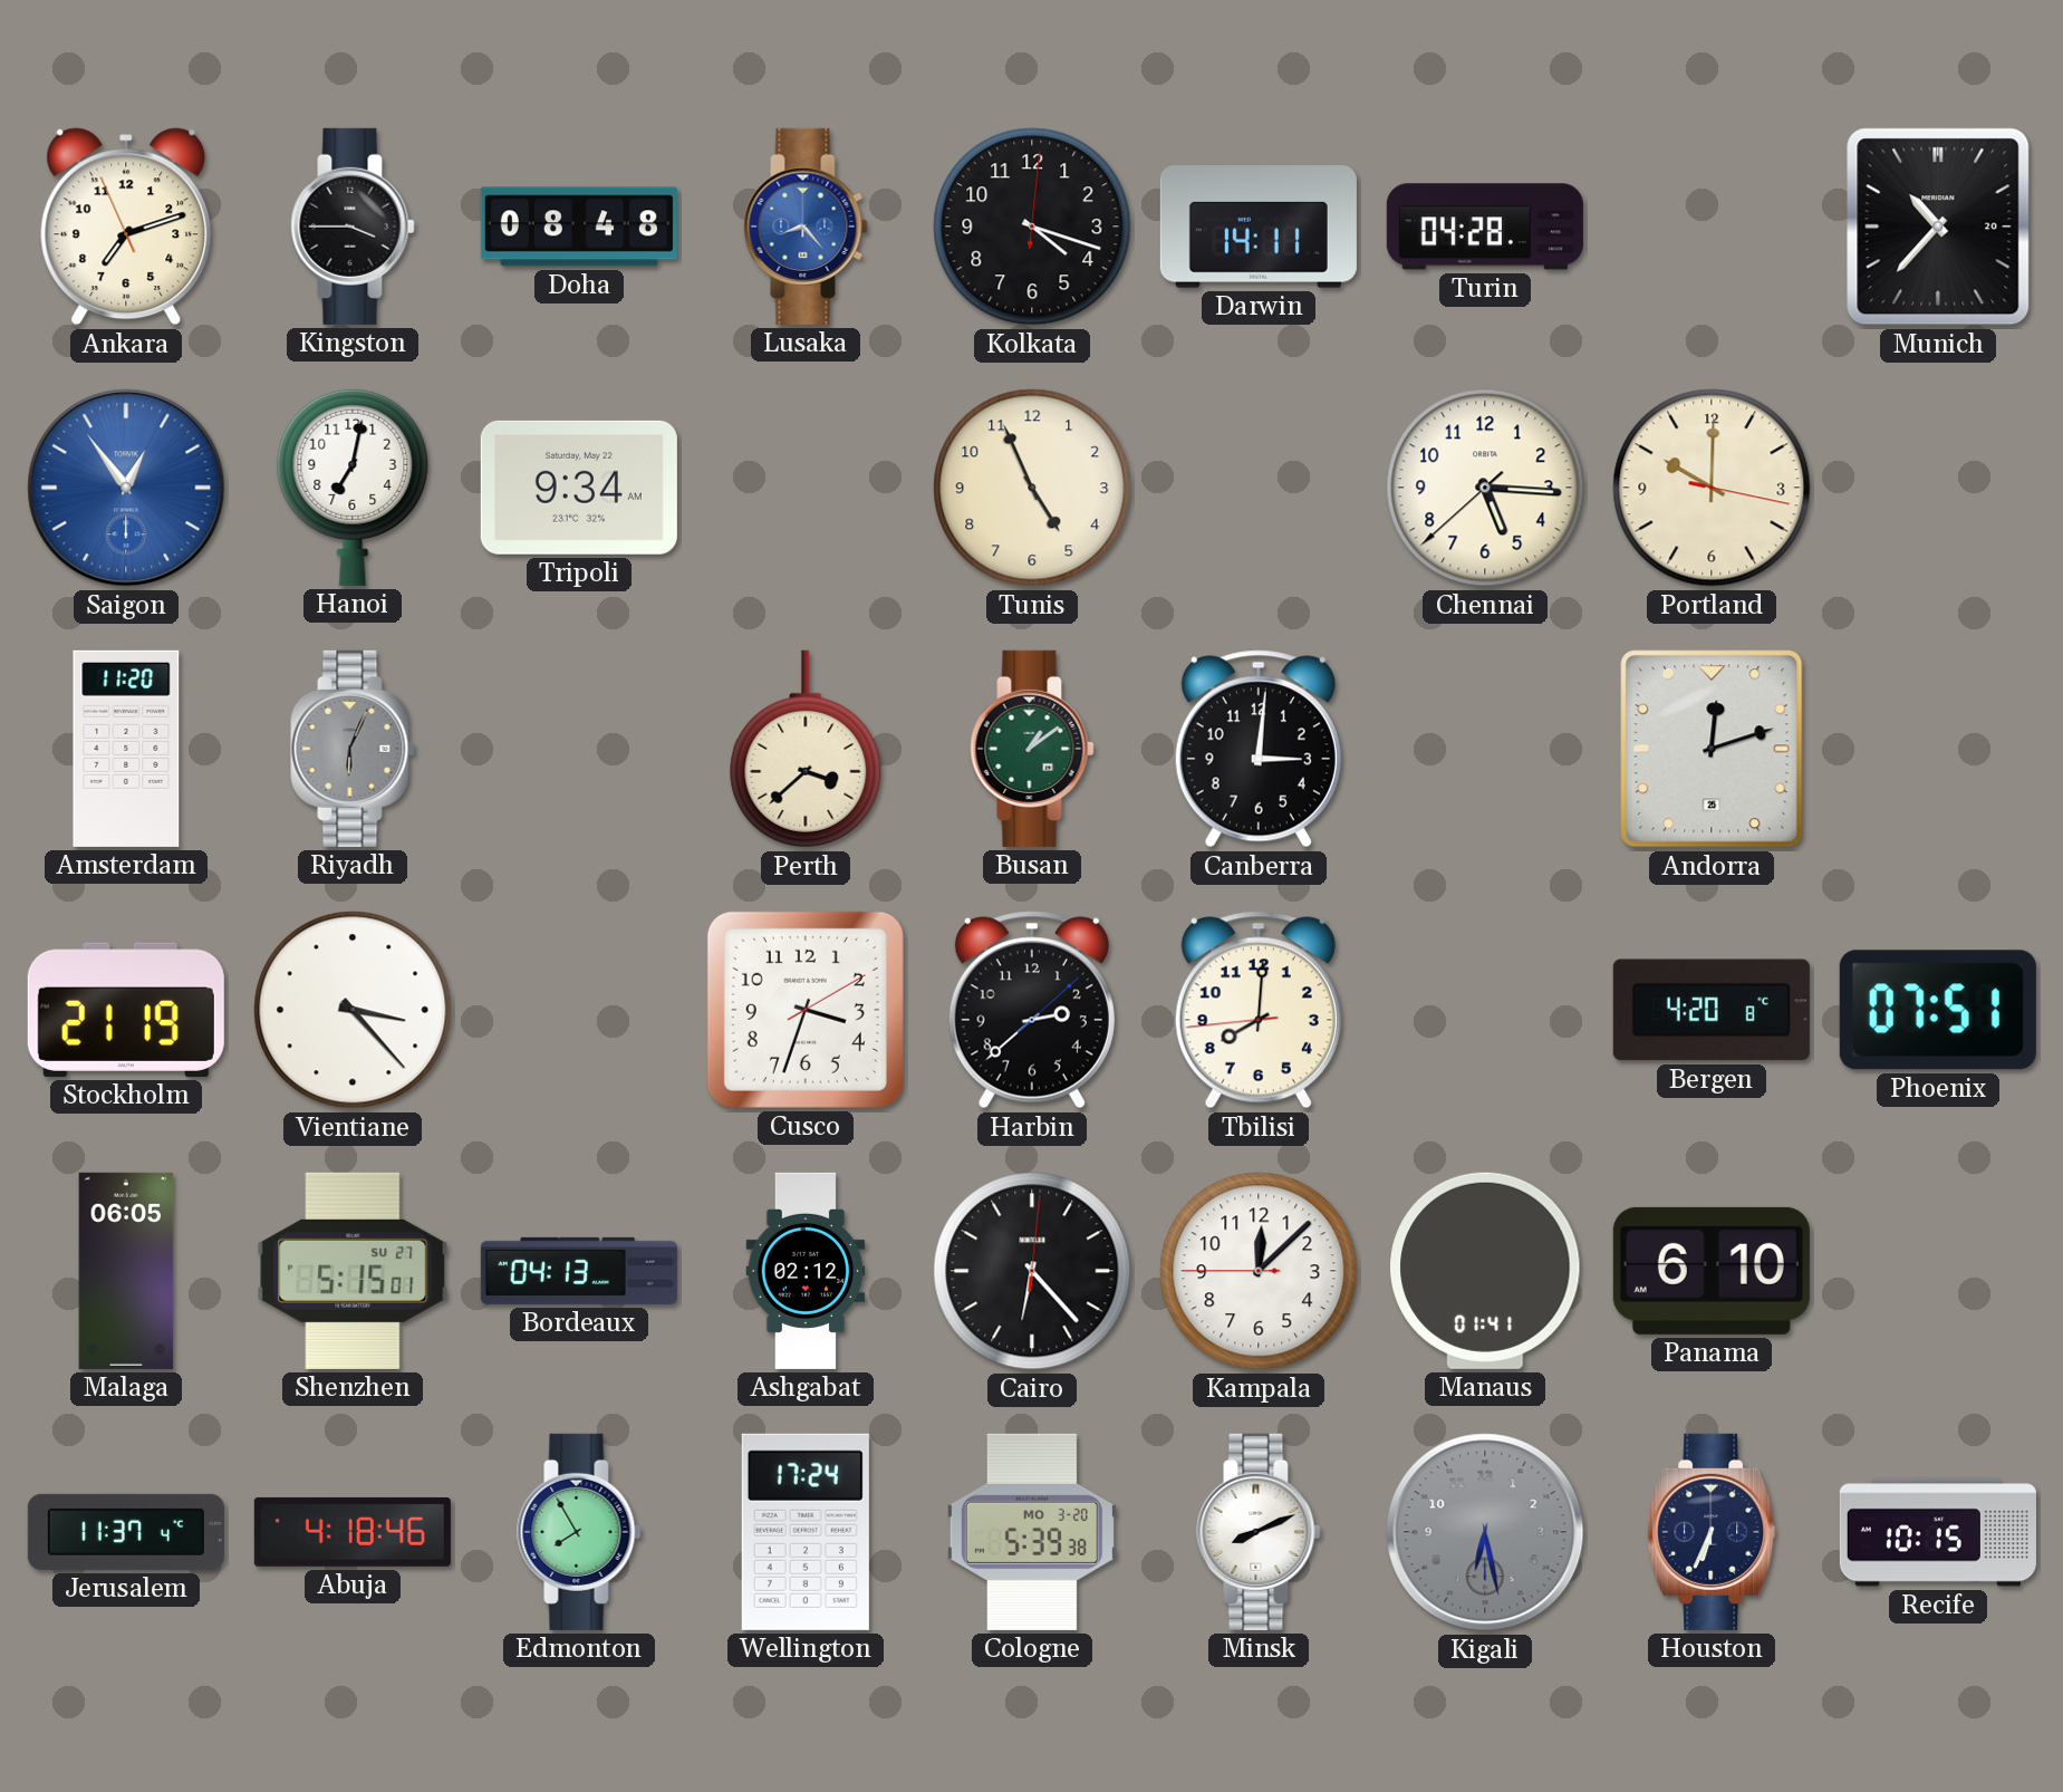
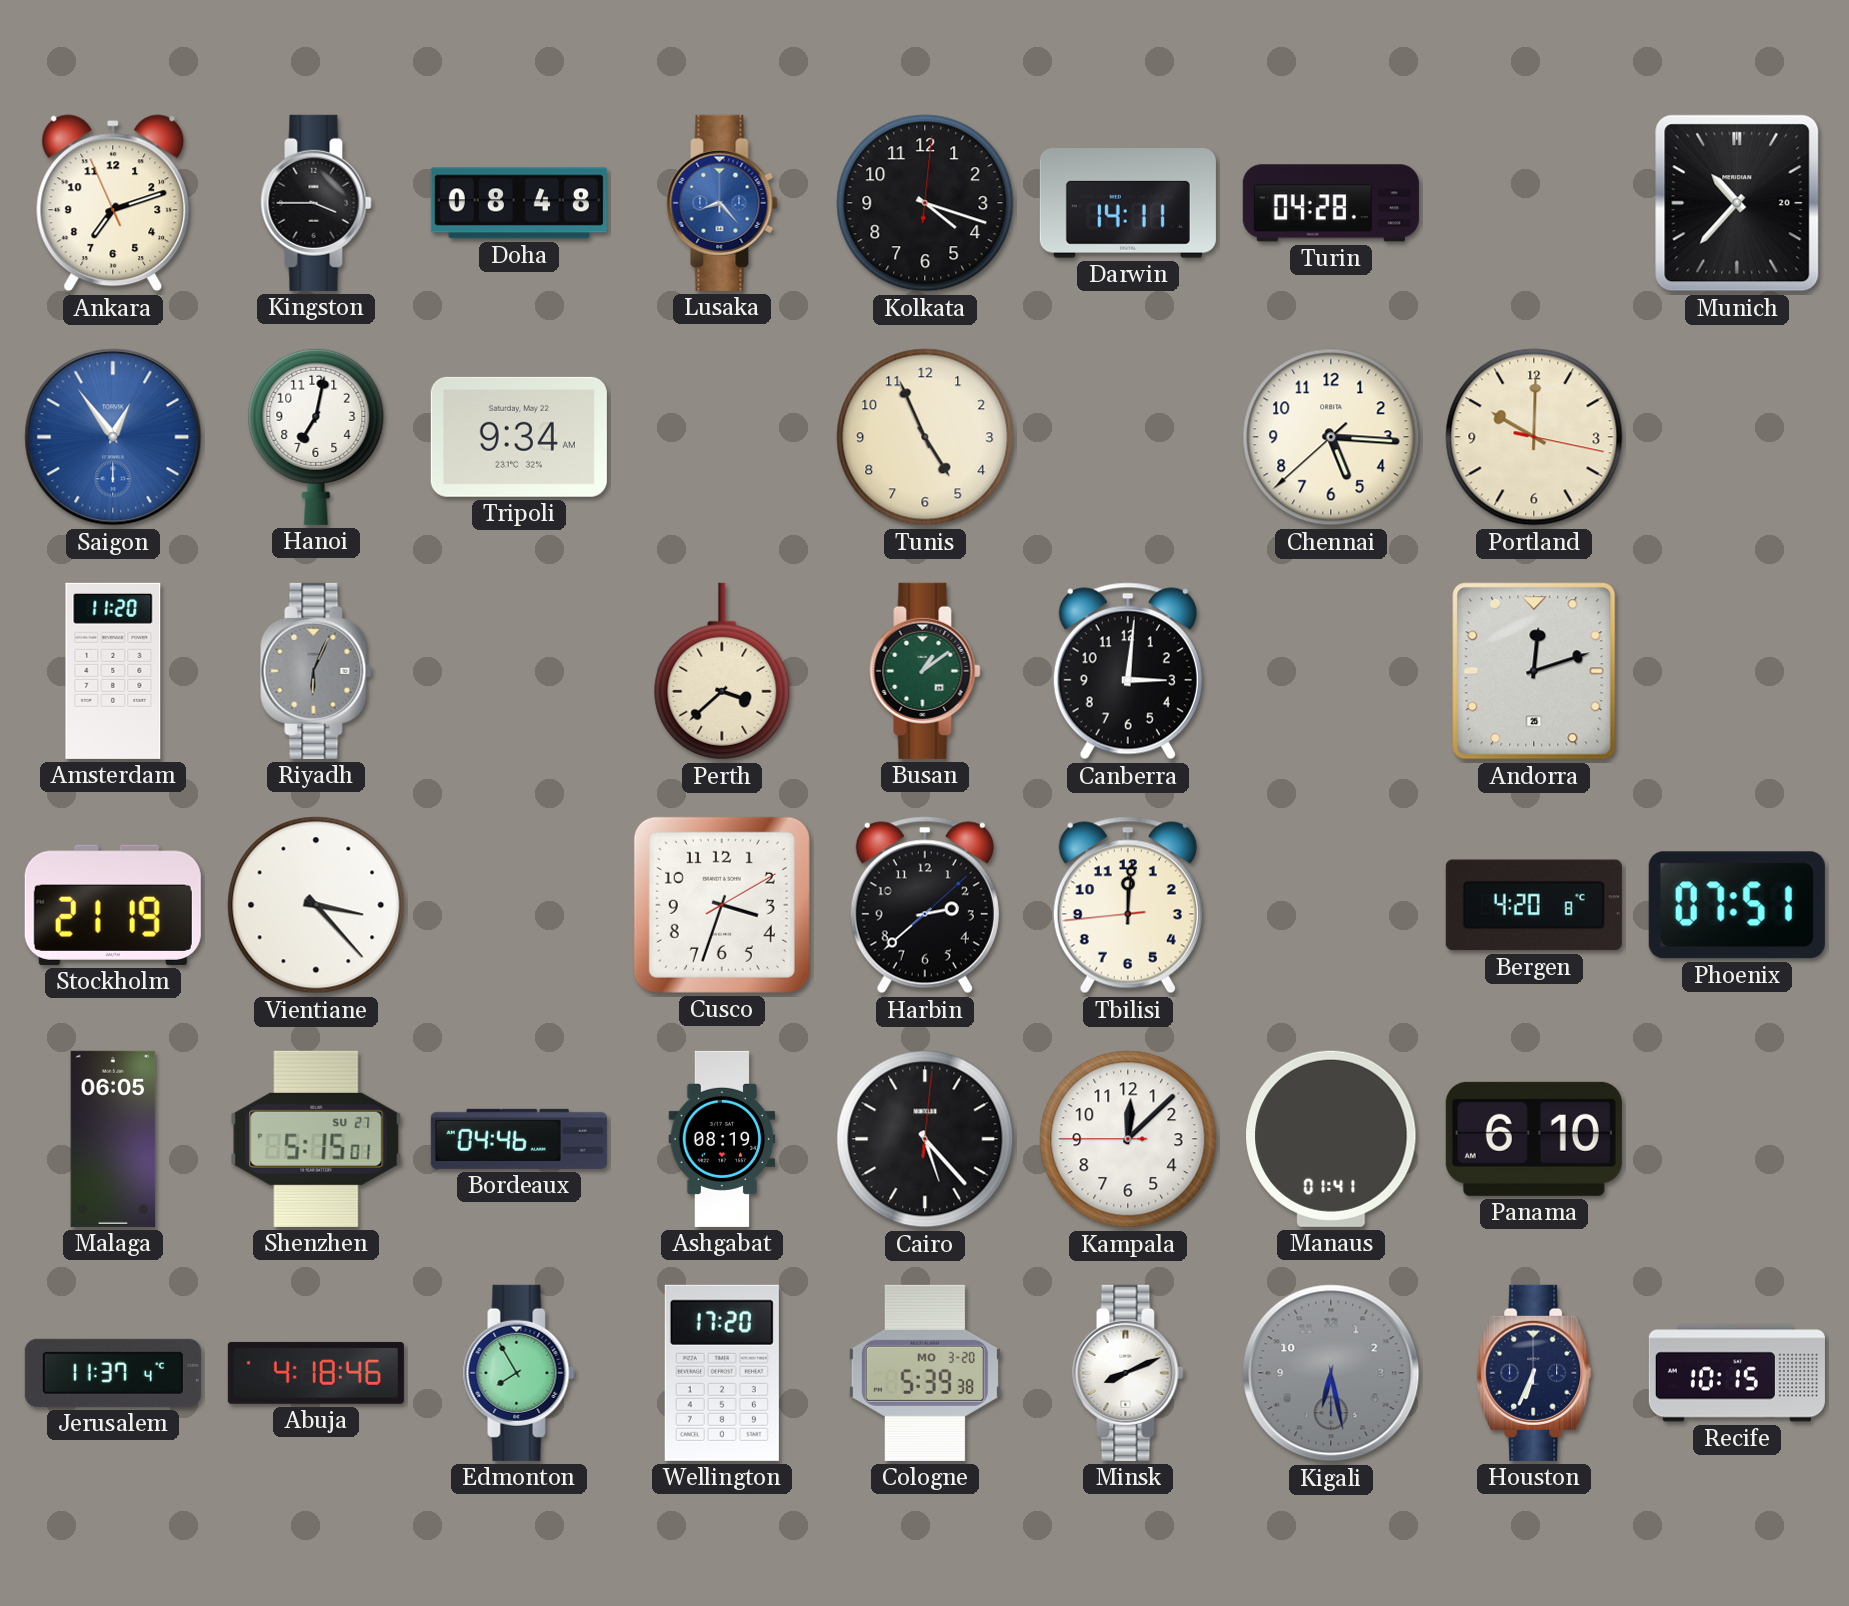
Tbilisi: 8:00 -> 12:00
Bordeaux: 04:13 -> 04:46
Ashgabat: 02:12 -> 08:19
Cairo: 6:23 -> 5:23
Wellington: 17:24 -> 17:20
